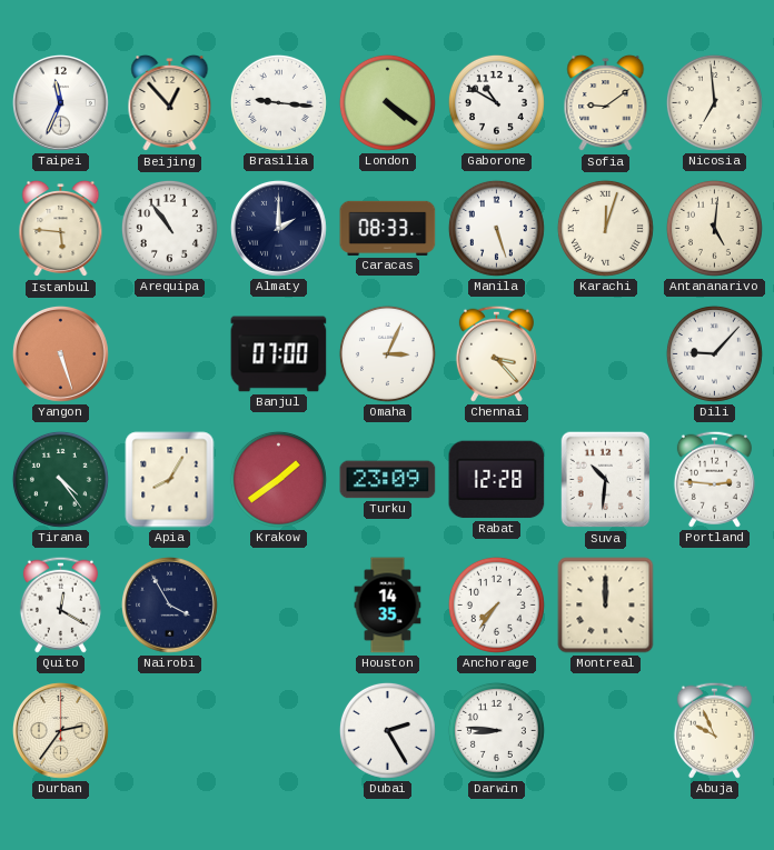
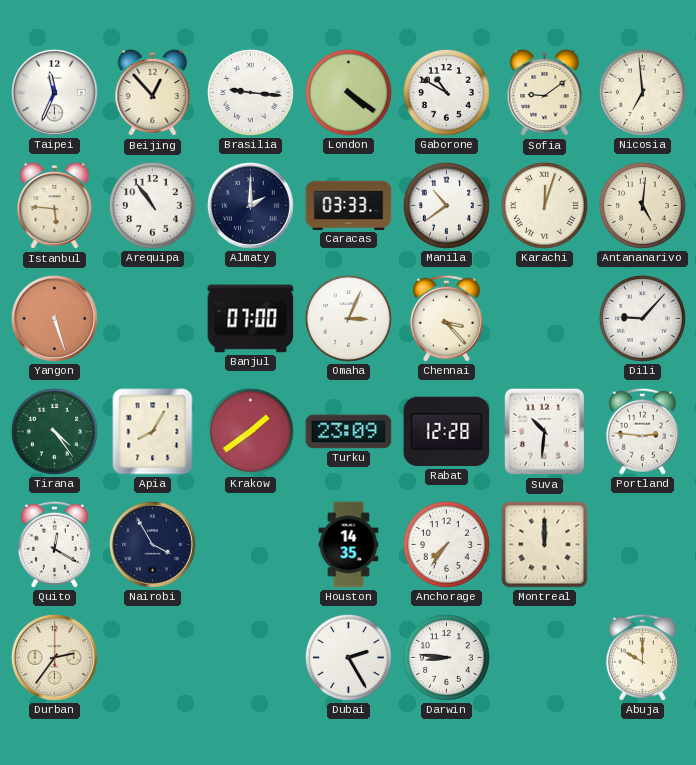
Caracas: 08:33 -> 03:33
Manila: 5:27 -> 10:39
Abuja: 9:56 -> 10:00
